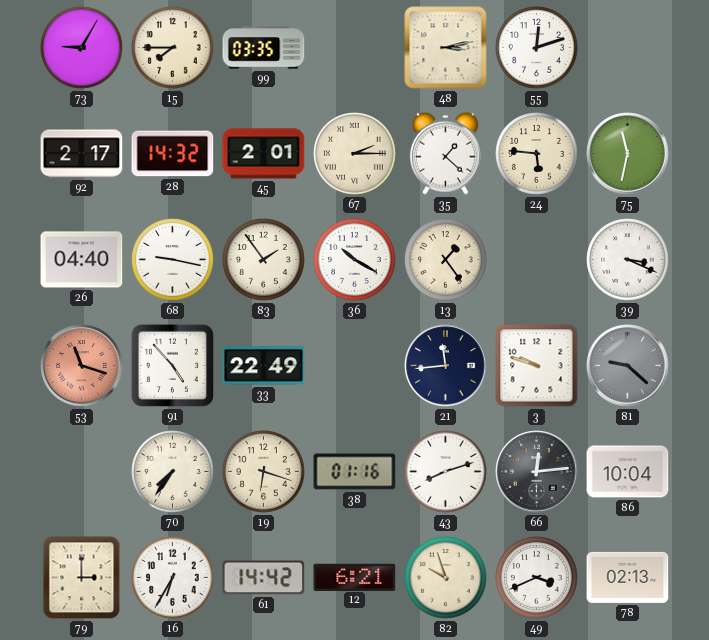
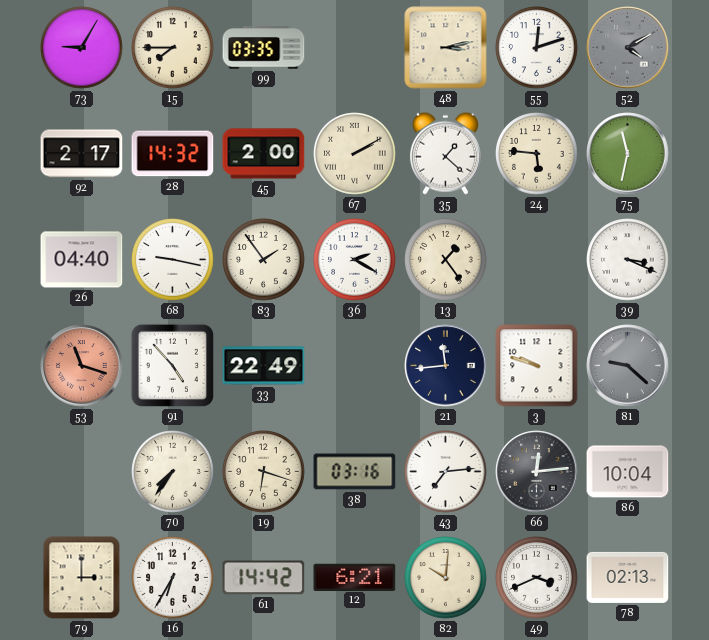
52: none -> 4:10
45: 2:01 -> 2:00
67: 2:15 -> 2:10
36: 10:20 -> 2:20
38: 01:16 -> 03:16
43: 8:12 -> 7:14
82: 9:57 -> 10:01
